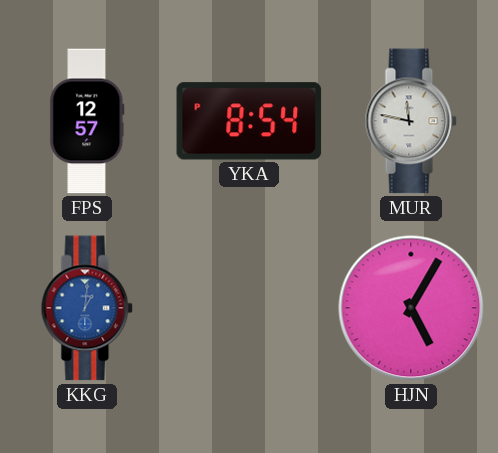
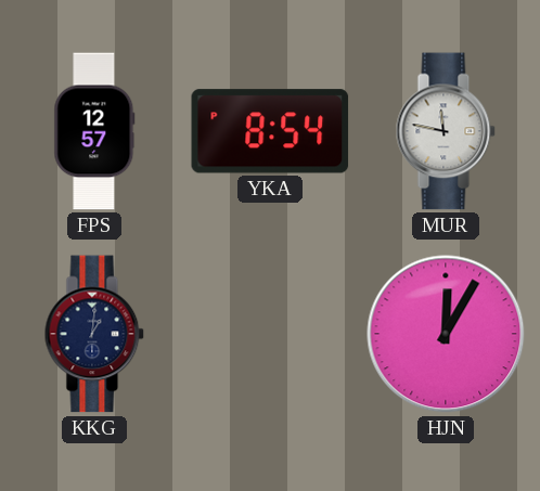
KKG dial: blue -> navy
HJN: 5:05 -> 12:05
